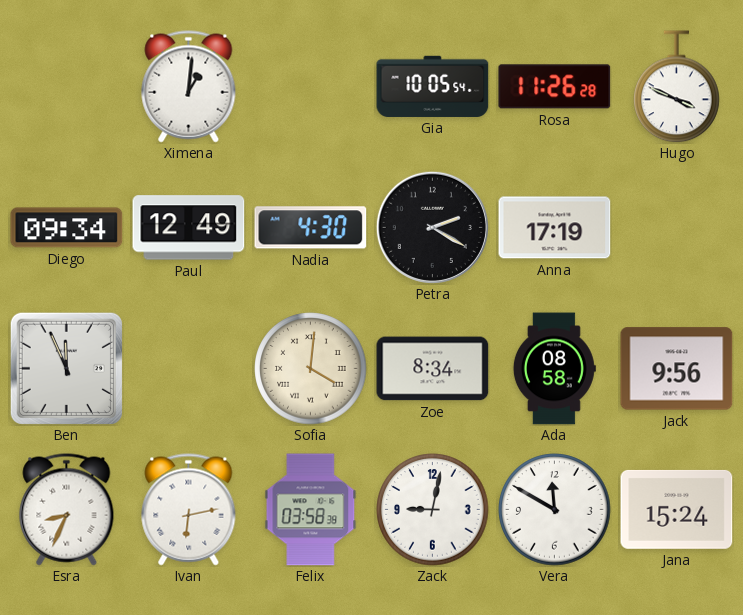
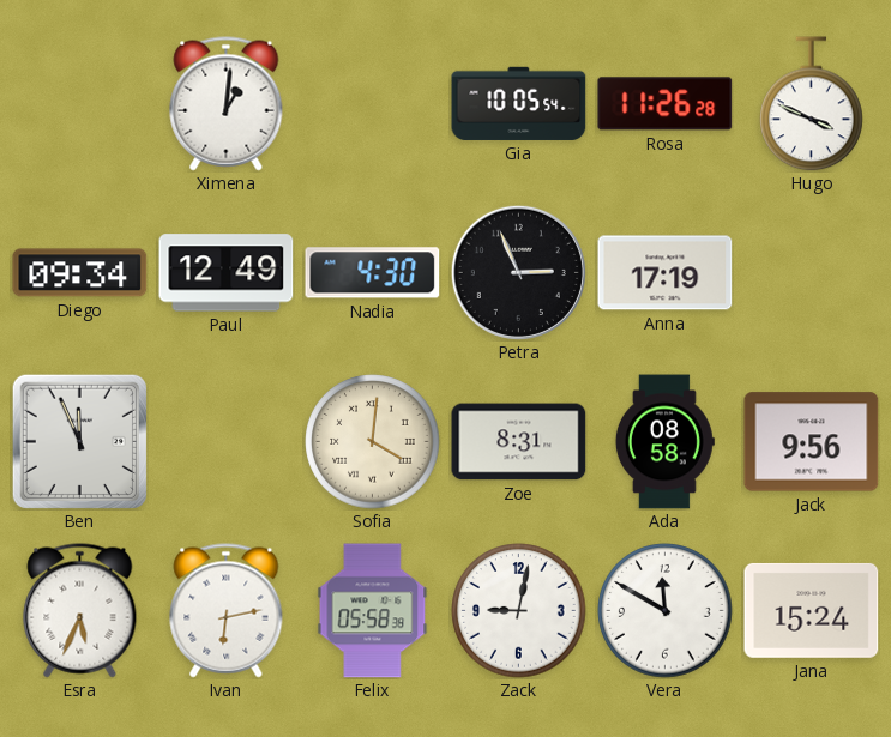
Petra: 2:20 -> 2:56
Zoe: 8:34 -> 8:31
Esra: 8:34 -> 5:34
Felix: 03:58 -> 05:58
